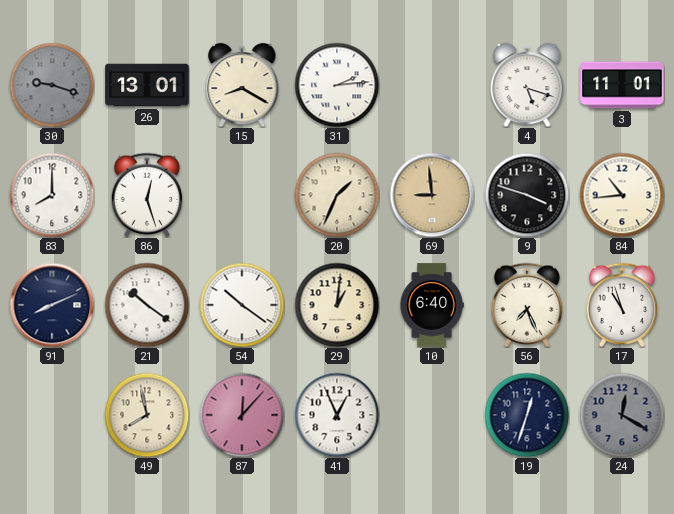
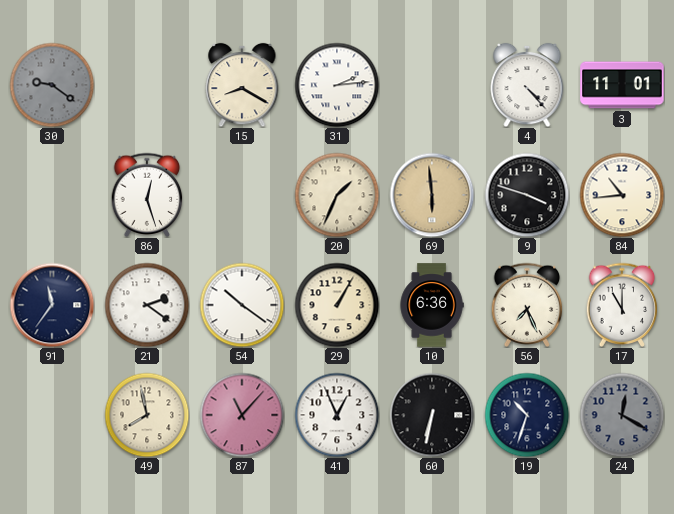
30: 9:18 -> 9:21
26: 13:01 -> none
4: 5:18 -> 4:23
83: 8:00 -> none
69: 8:59 -> 5:59
91: 8:11 -> 11:36
21: 10:21 -> 2:21
29: 1:01 -> 1:05
10: 6:40 -> 6:36
17: 10:57 -> 11:00
87: 12:07 -> 11:07
60: none -> 6:32
19: 12:33 -> 10:33
